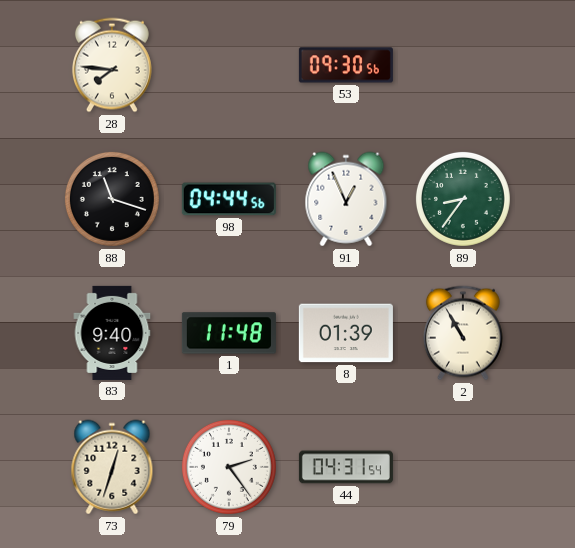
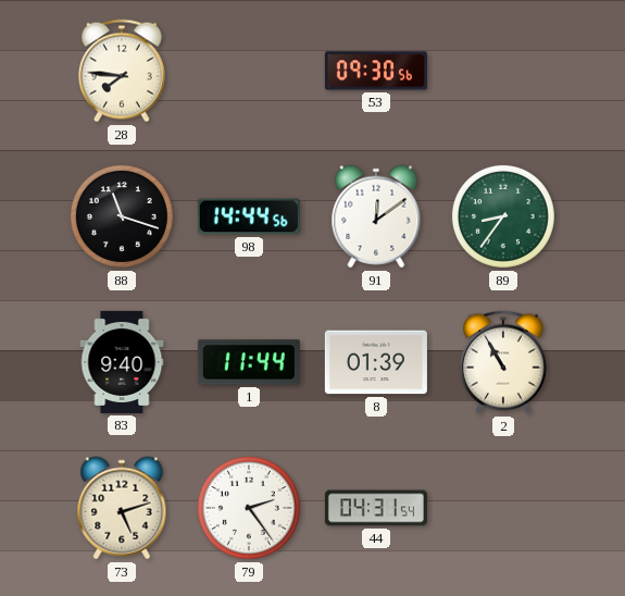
98: 04:44 -> 14:44
91: 12:56 -> 12:09
1: 11:48 -> 11:44
73: 12:33 -> 5:12
